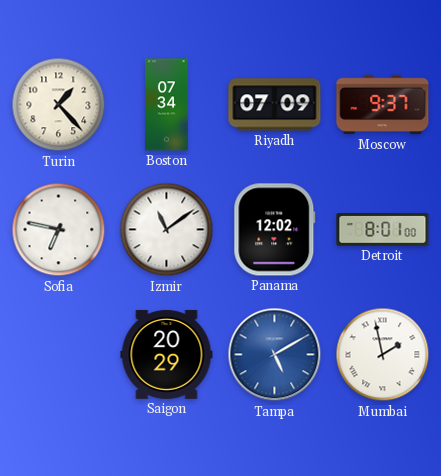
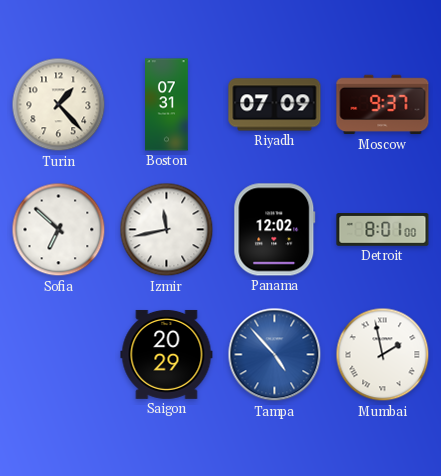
Boston: 07:34 -> 07:31
Sofia: 6:47 -> 6:52
Izmir: 11:09 -> 11:43
Tampa: 5:10 -> 4:53
